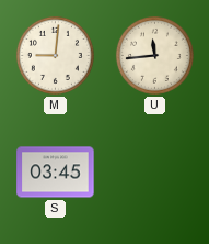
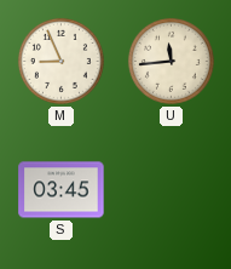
M: 9:01 -> 8:56
